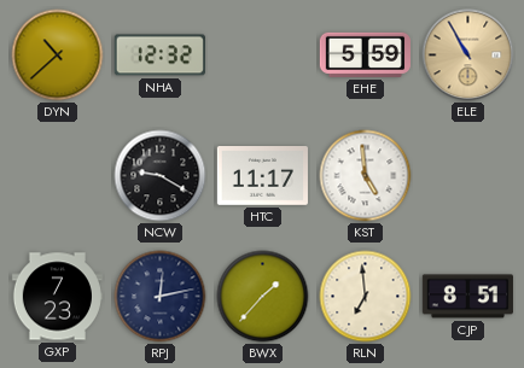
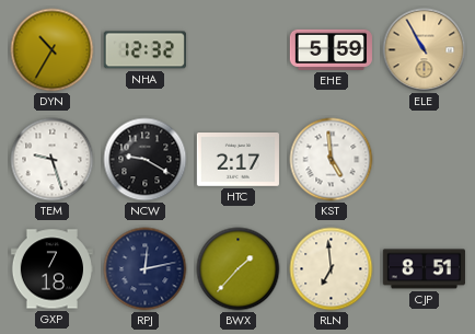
DYN: 10:38 -> 10:35
TEM: none -> 9:27
HTC: 11:17 -> 2:17
GXP: 7:23 -> 7:18
